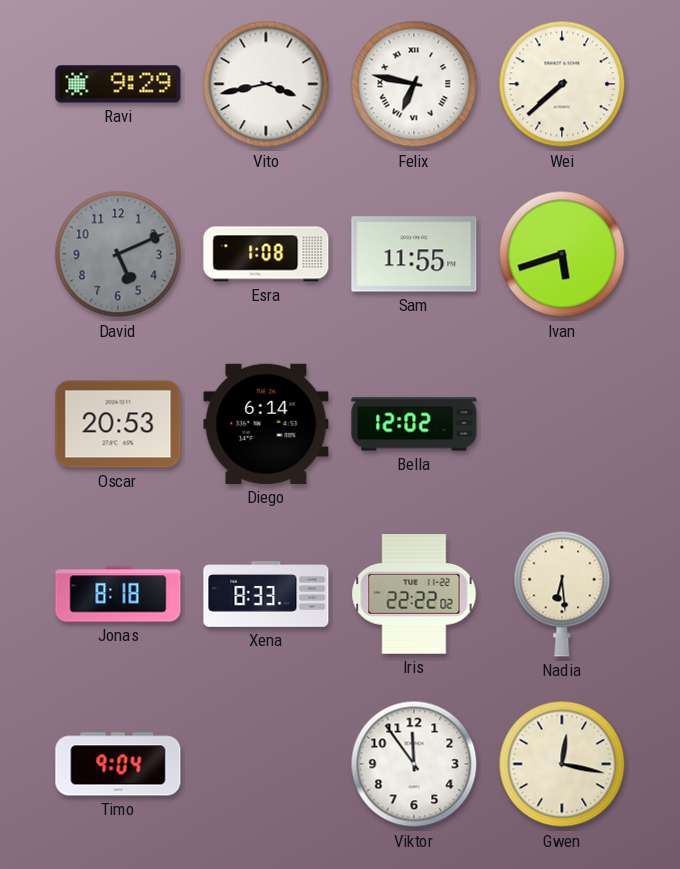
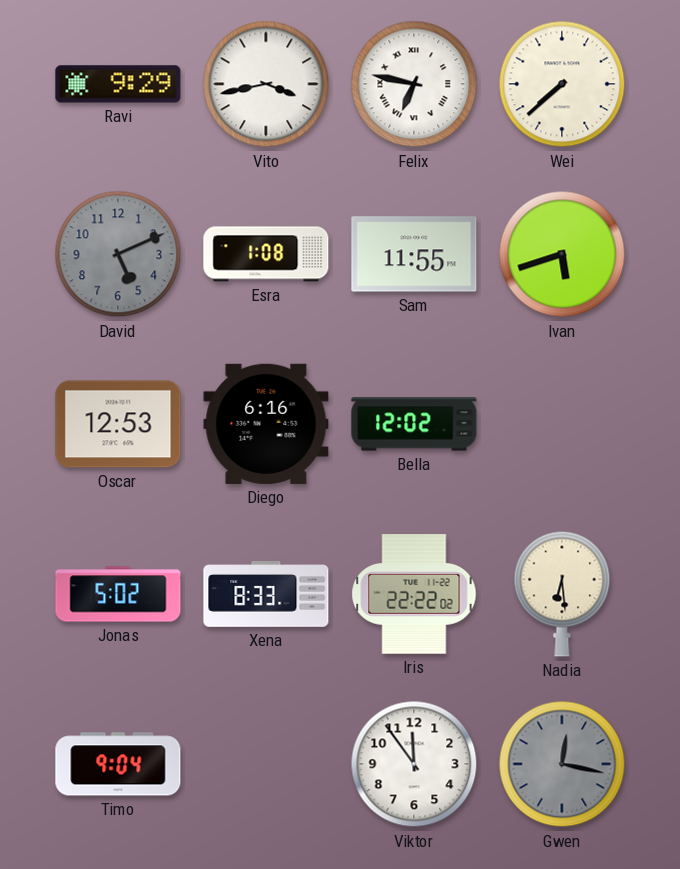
Oscar: 20:53 -> 12:53
Diego: 6:14 -> 6:16
Jonas: 8:18 -> 5:02
Gwen dial: cream -> grey
